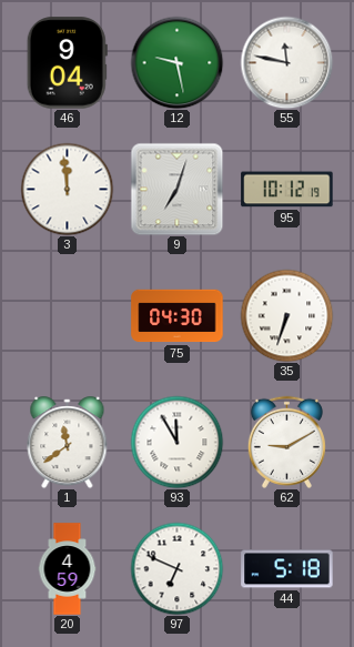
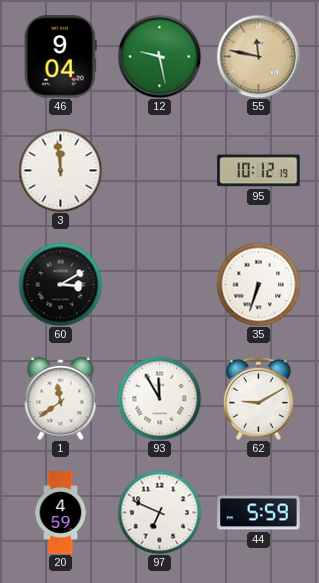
55 dial: white -> champagne
9: 7:03 -> none
60: none -> 3:10
75: 04:30 -> none
44: 5:18 -> 5:59
